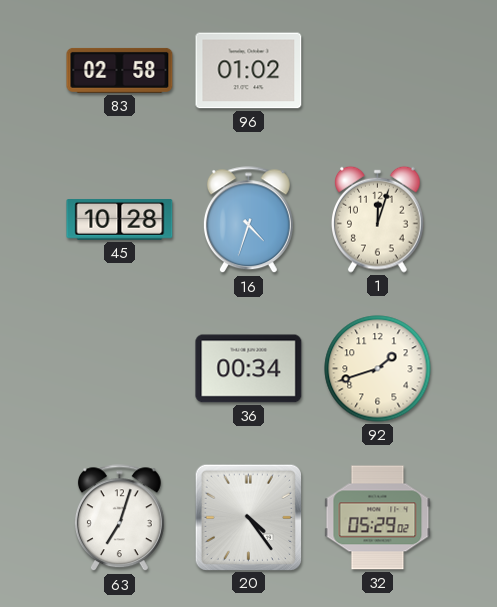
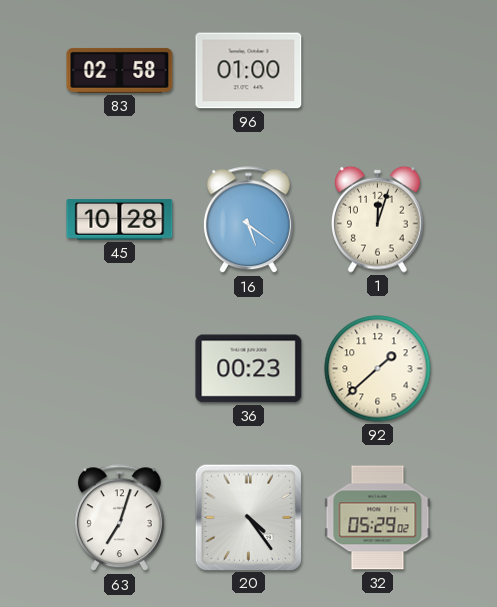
96: 01:02 -> 01:00
16: 4:33 -> 5:21
36: 00:34 -> 00:23
92: 1:42 -> 1:38
